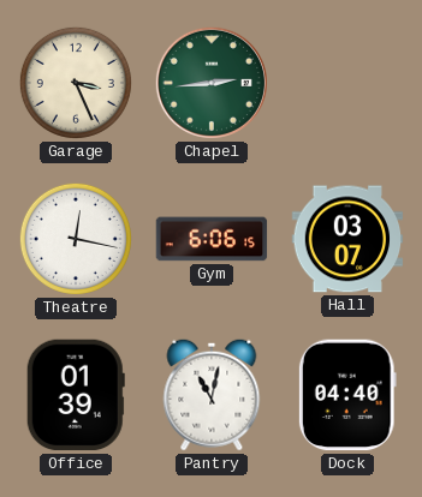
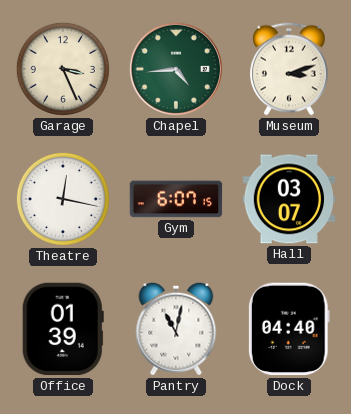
Chapel: 2:44 -> 4:44
Museum: none -> 3:12
Gym: 6:06 -> 6:07
